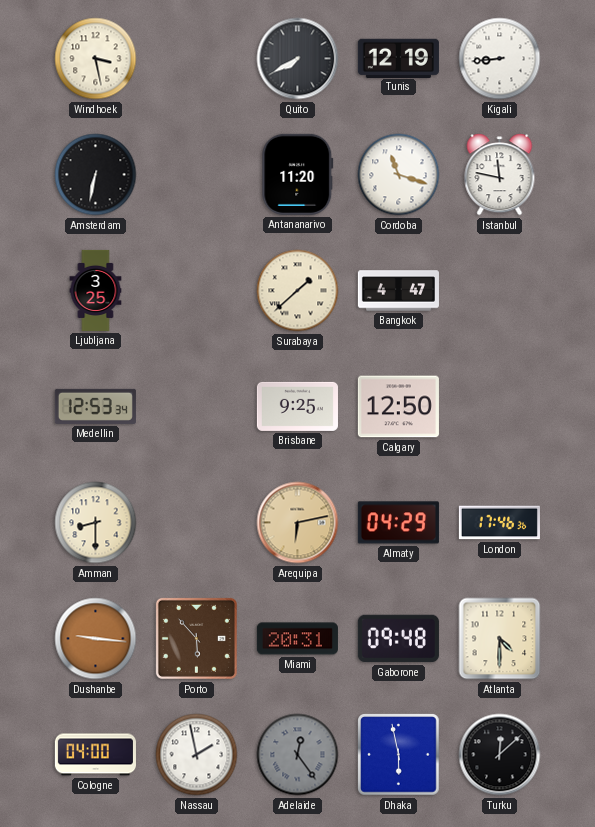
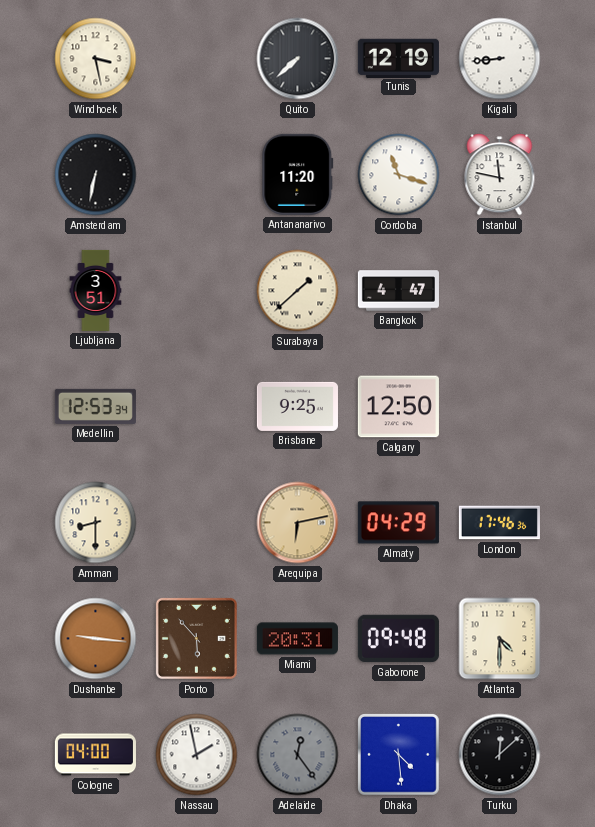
Quito: 7:40 -> 7:38
Ljubljana: 3:25 -> 3:51
Dhaka: 5:58 -> 4:29
